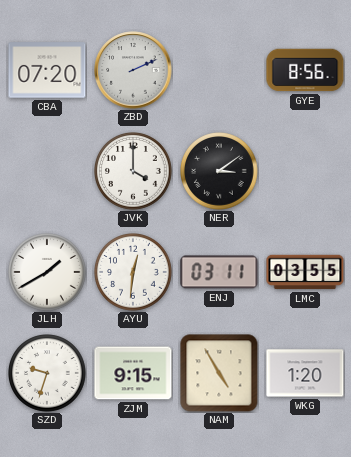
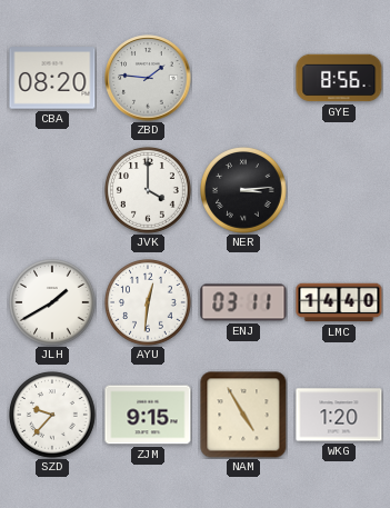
CBA: 07:20 -> 08:20
ZBD: 2:11 -> 1:46
NER: 3:09 -> 3:14
LMC: 03:55 -> 14:40
SZD: 9:33 -> 9:37
